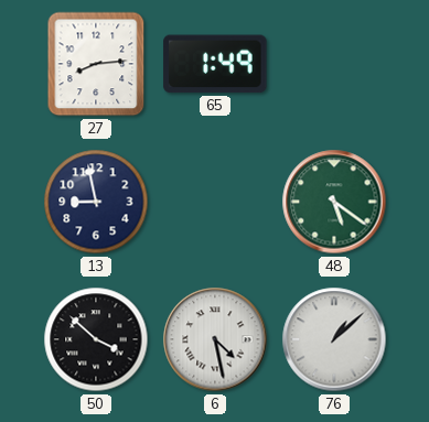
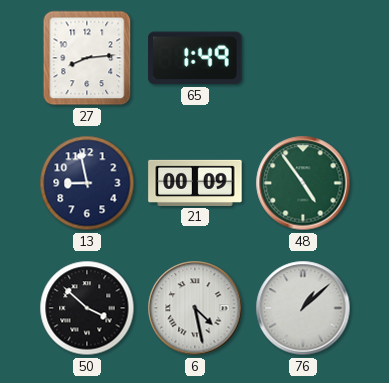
21: none -> 00:09
48: 5:21 -> 4:54
